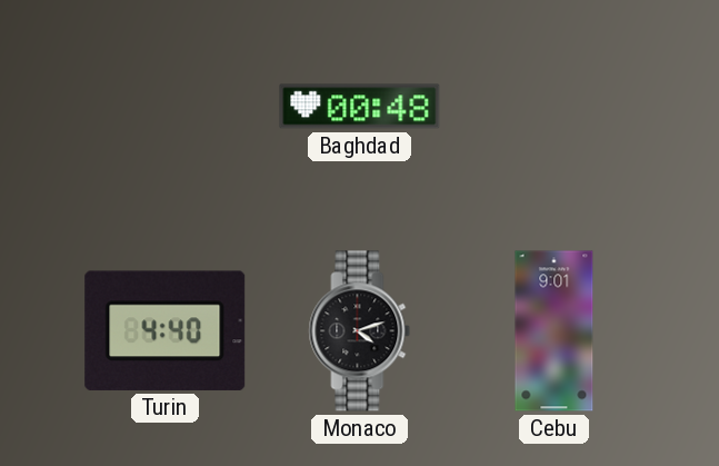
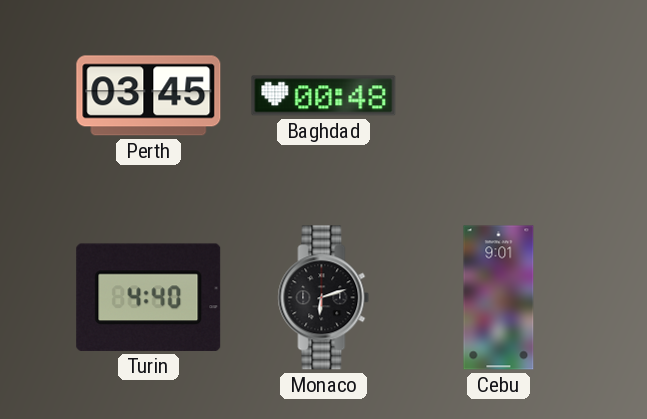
Perth: none -> 03:45
Monaco: 4:12 -> 6:12
